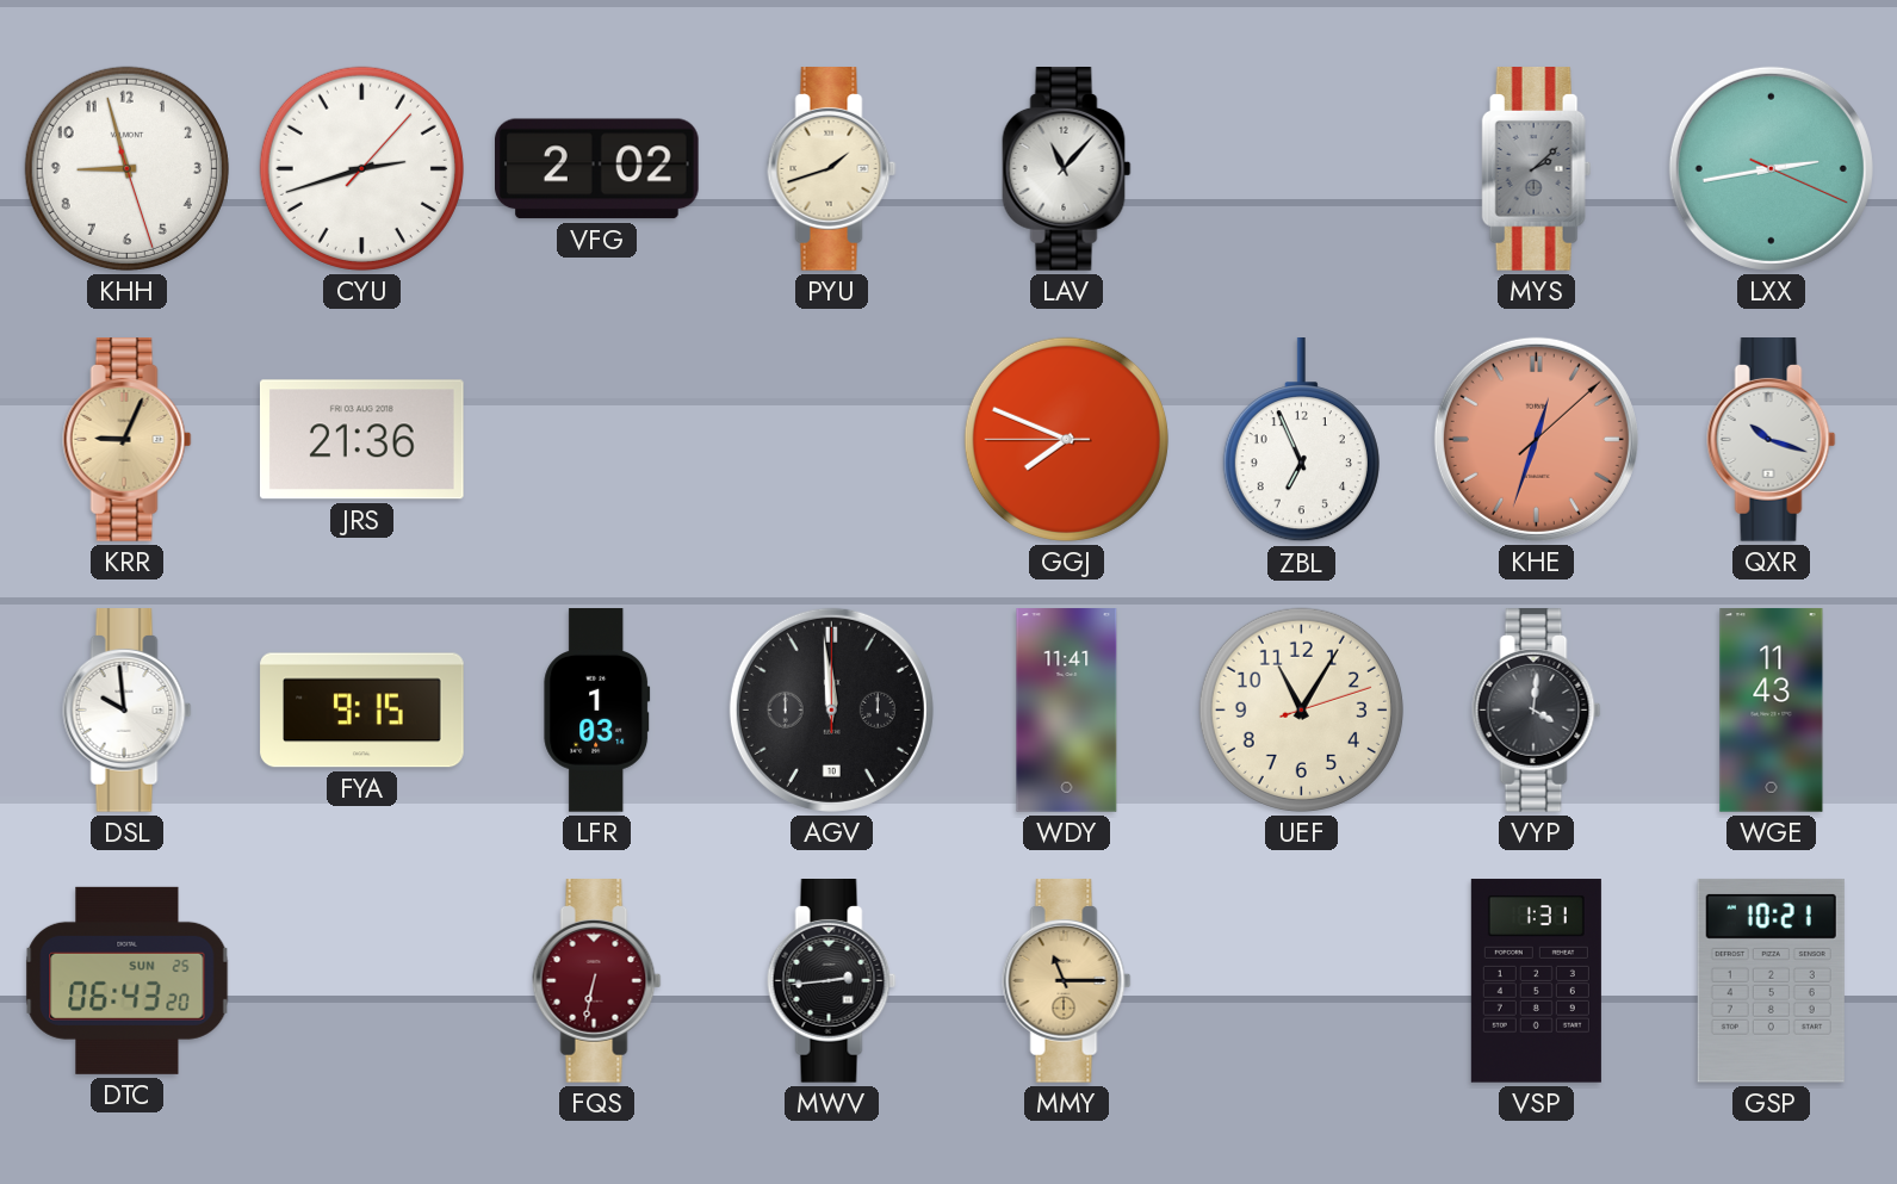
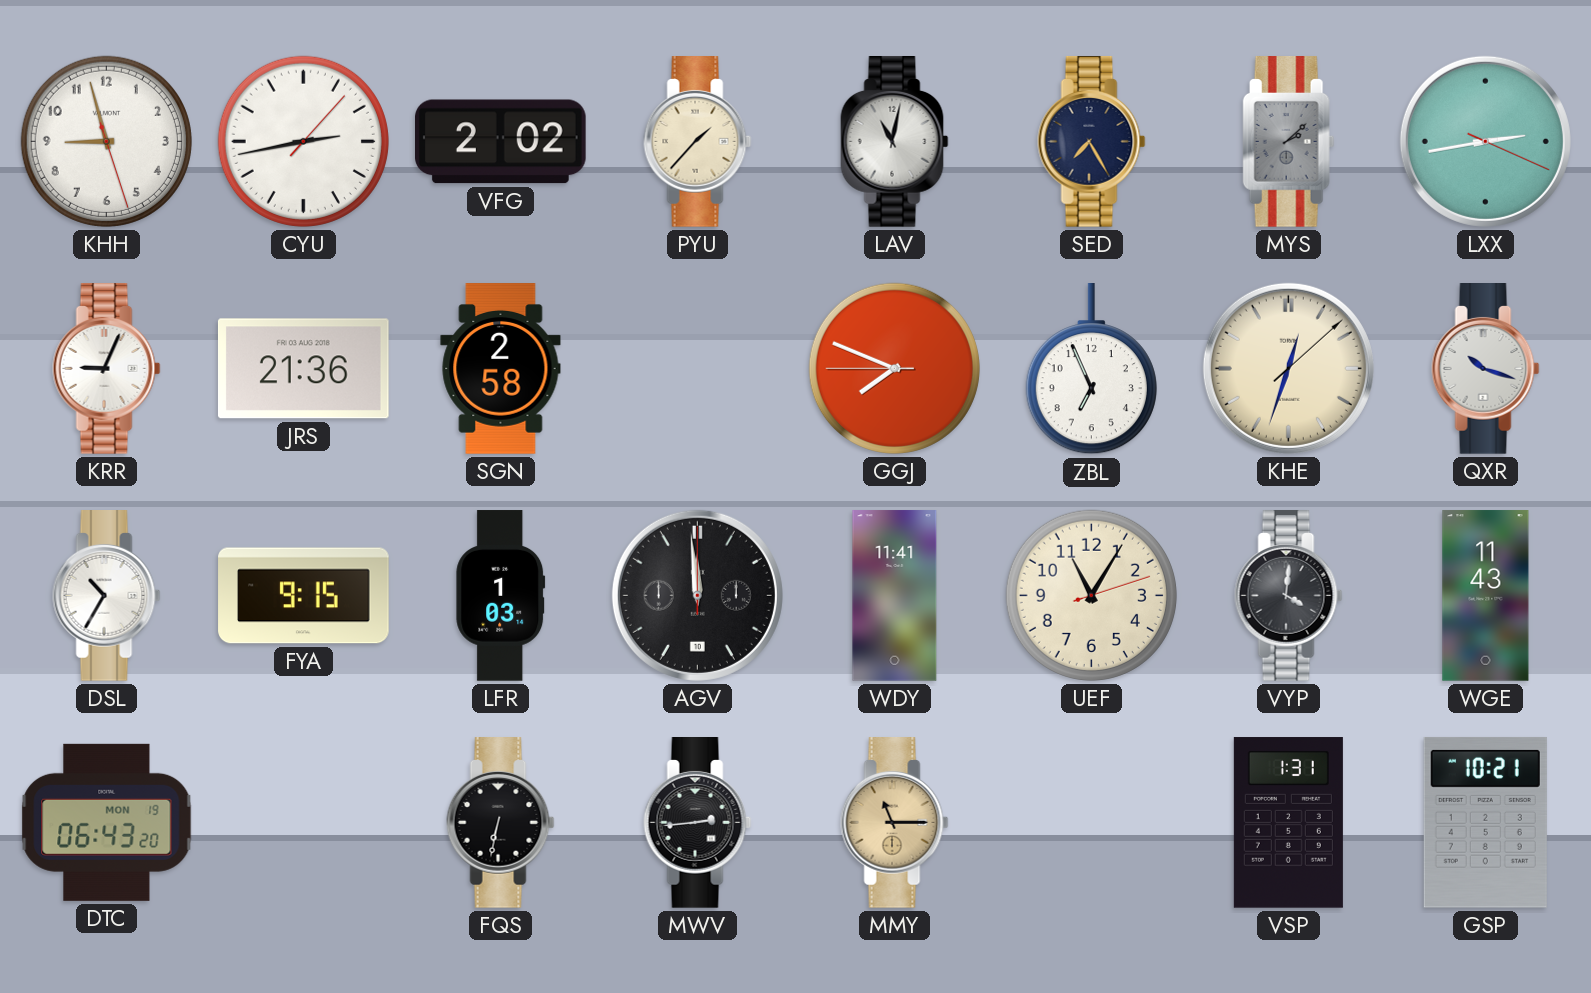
CYU: 2:42 -> 2:43
PYU: 1:42 -> 1:37
LAV: 11:07 -> 11:02
SED: none -> 7:25
KRR dial: champagne -> white
SGN: none -> 2:58
KHE dial: salmon -> cream
DSL: 9:59 -> 10:35
DTC date: SUN 25 -> MON 19
FQS dial: burgundy -> black
